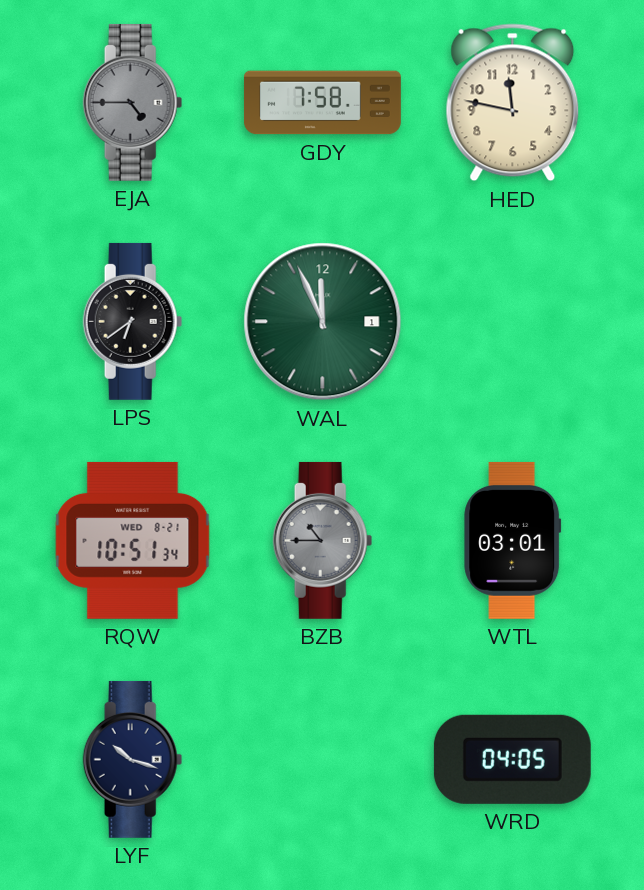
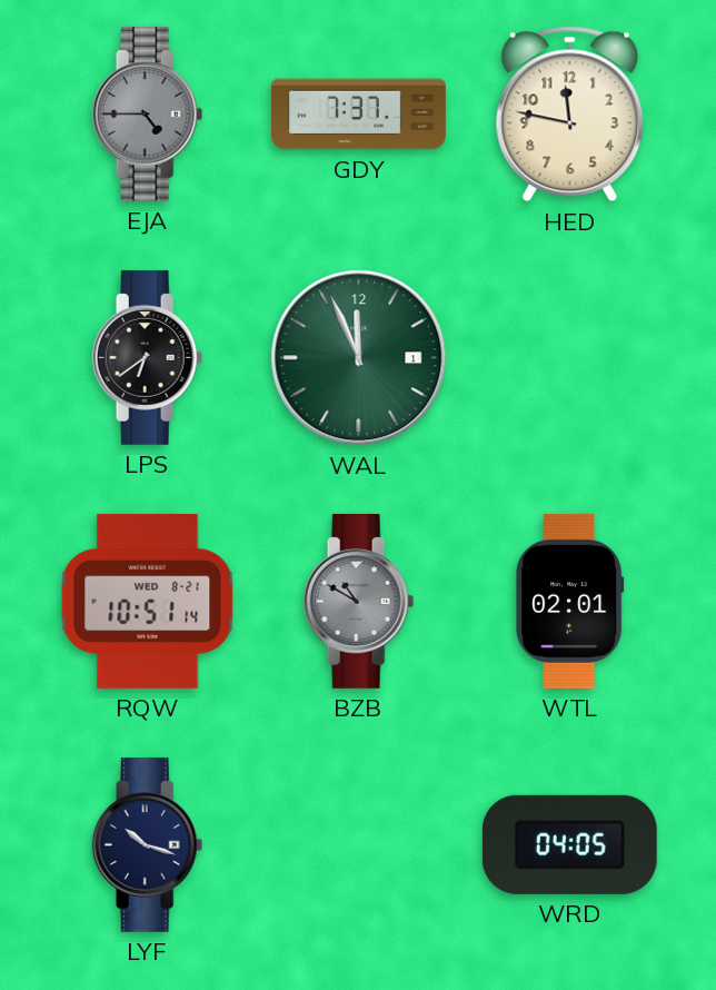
GDY: 7:58 -> 7:37
RQW: 10:51:34 -> 10:51:14
BZB: 10:45 -> 10:50
WTL: 03:01 -> 02:01
